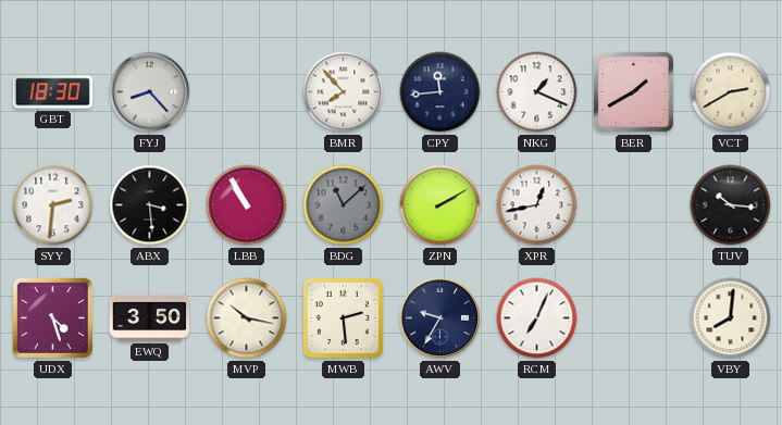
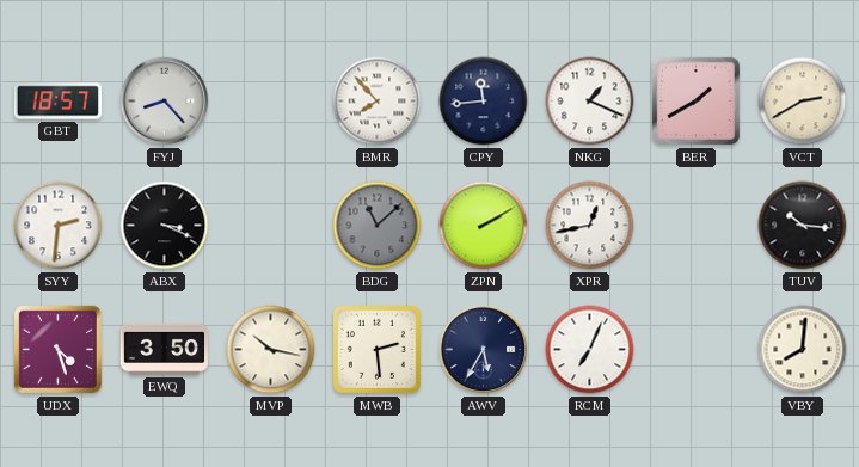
GBT: 18:30 -> 18:57
ABX: 3:29 -> 3:19
LBB: 10:55 -> none
AWV: 9:35 -> 5:35
